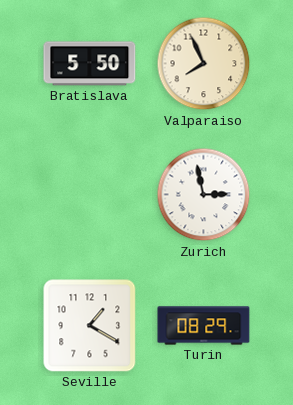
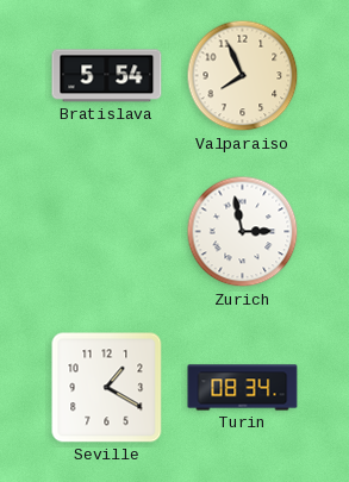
Bratislava: 5:50 -> 5:54
Turin: 08:29 -> 08:34
